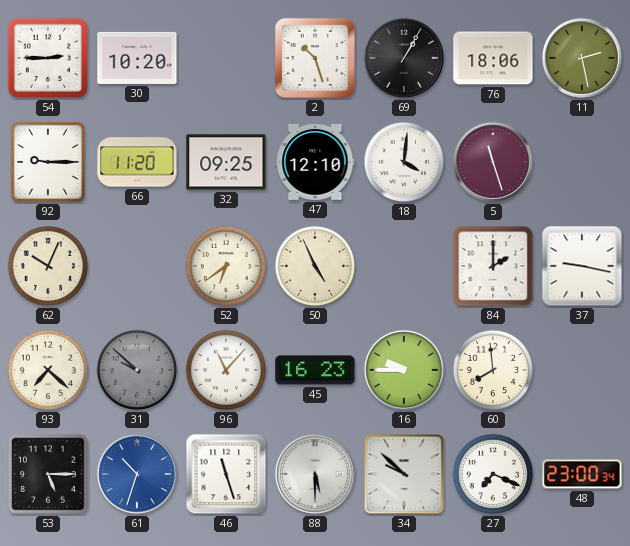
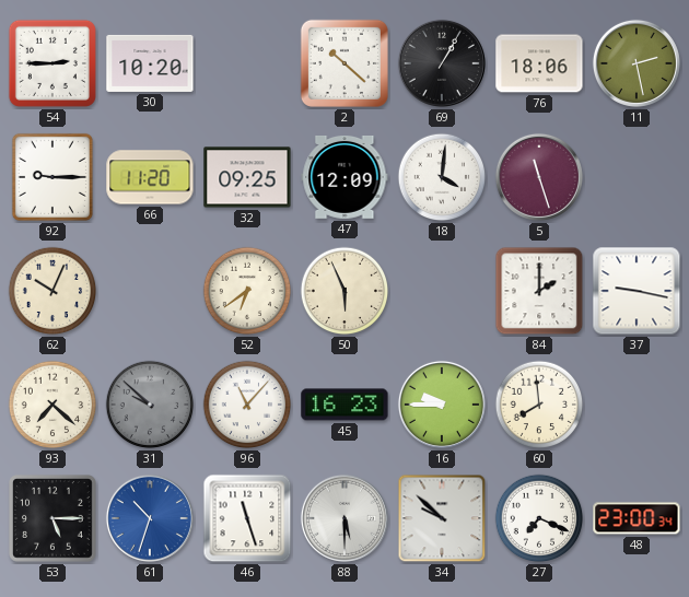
2: 10:27 -> 10:22
47: 12:10 -> 12:09
50: 4:56 -> 5:56
